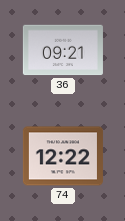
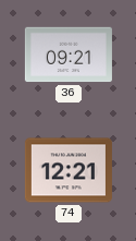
74: 12:22 -> 12:21
